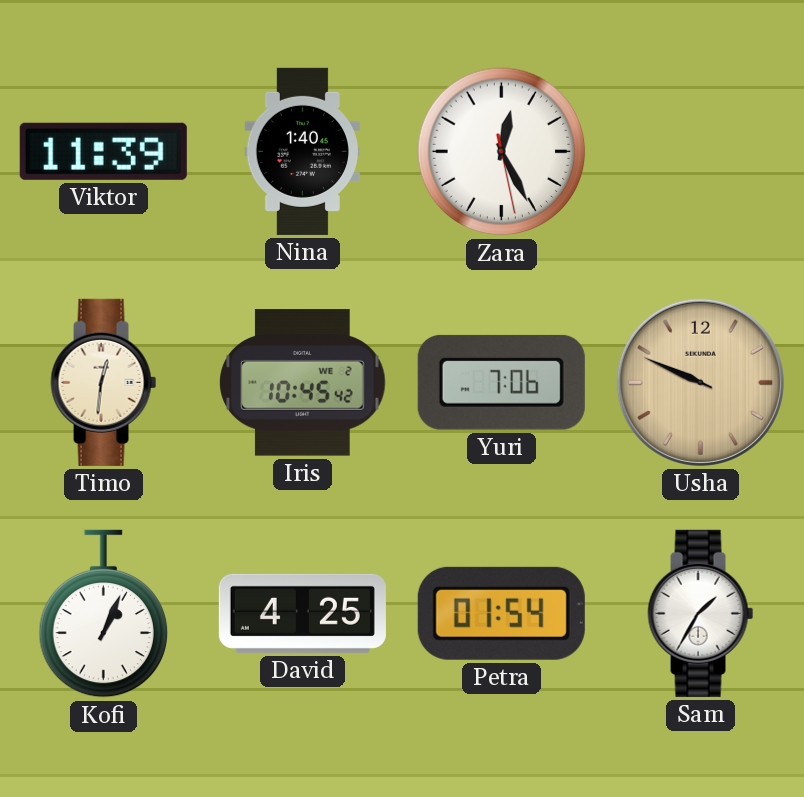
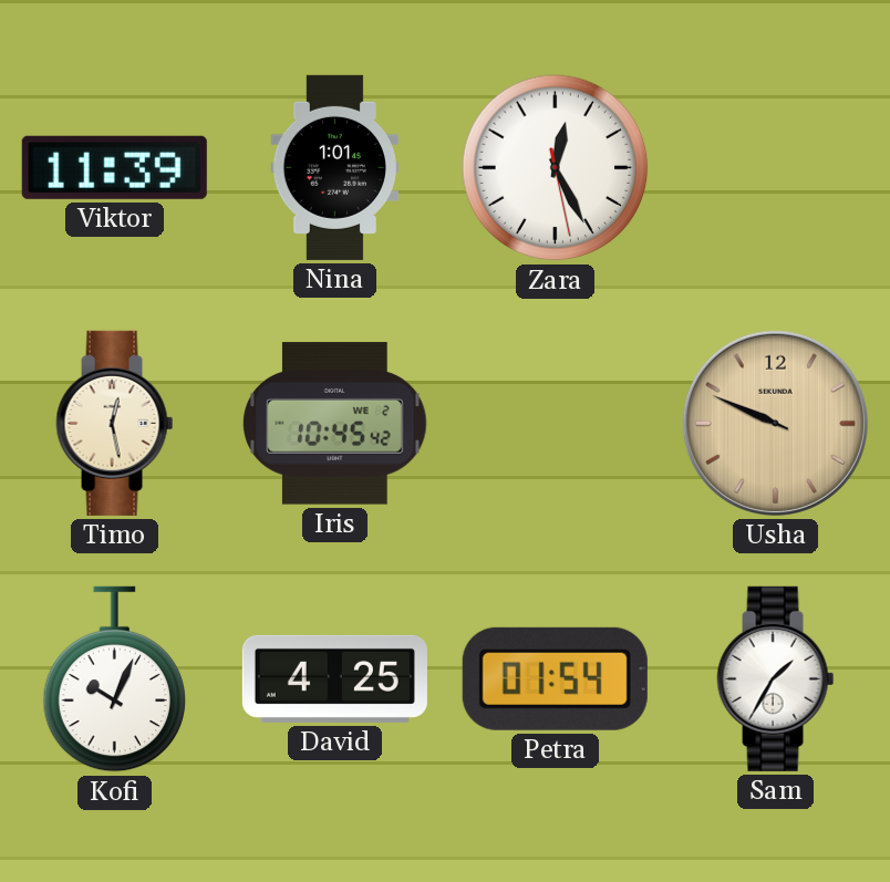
Nina: 1:40 -> 1:01
Timo: 12:31 -> 12:28
Yuri: 7:06 -> none
Kofi: 1:04 -> 10:04
